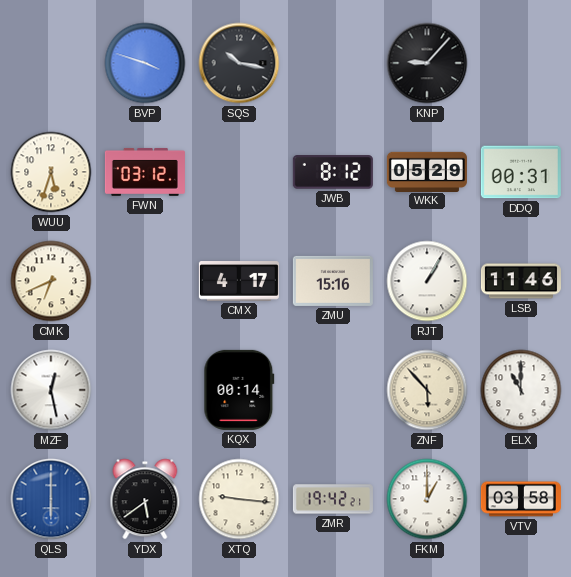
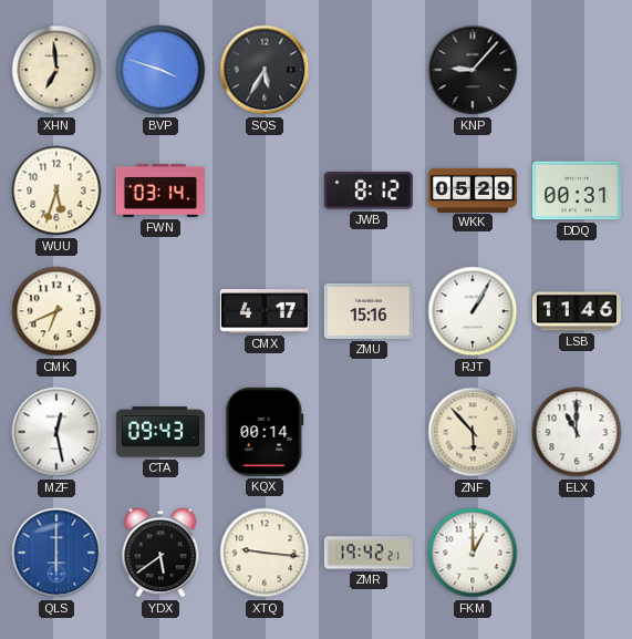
XHN: none -> 6:59
SQS: 10:17 -> 5:35
FWN: 03:12 -> 03:14
CTA: none -> 09:43
VTV: 03:58 -> none
